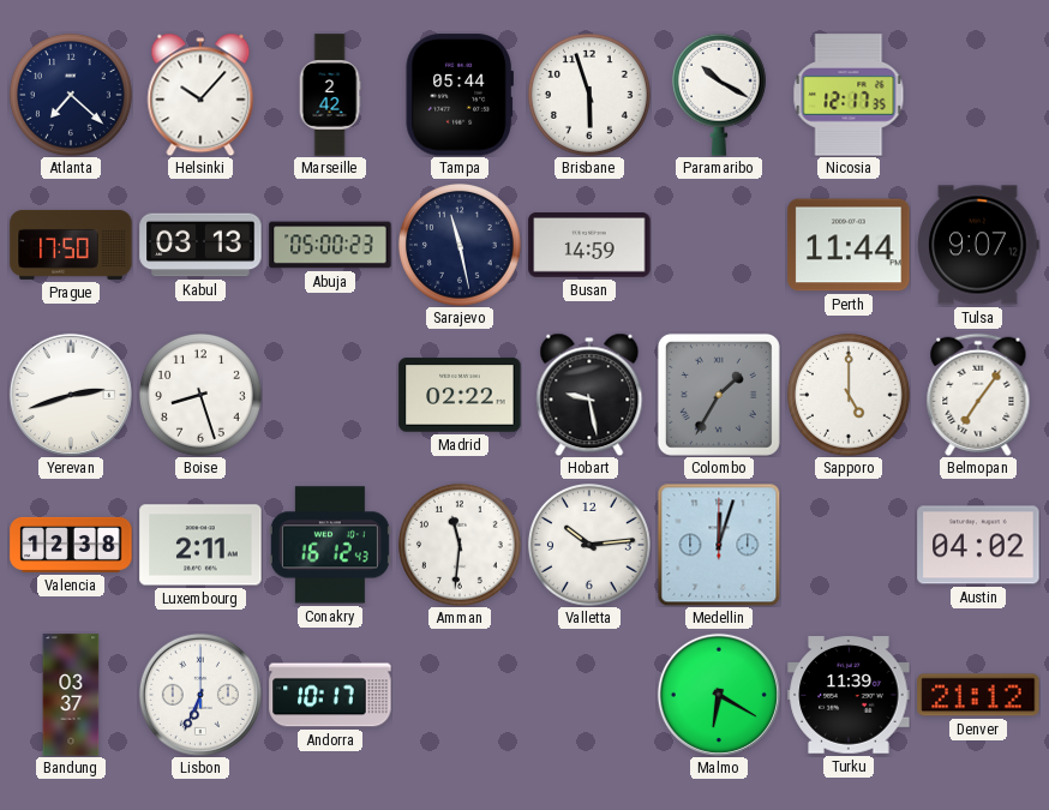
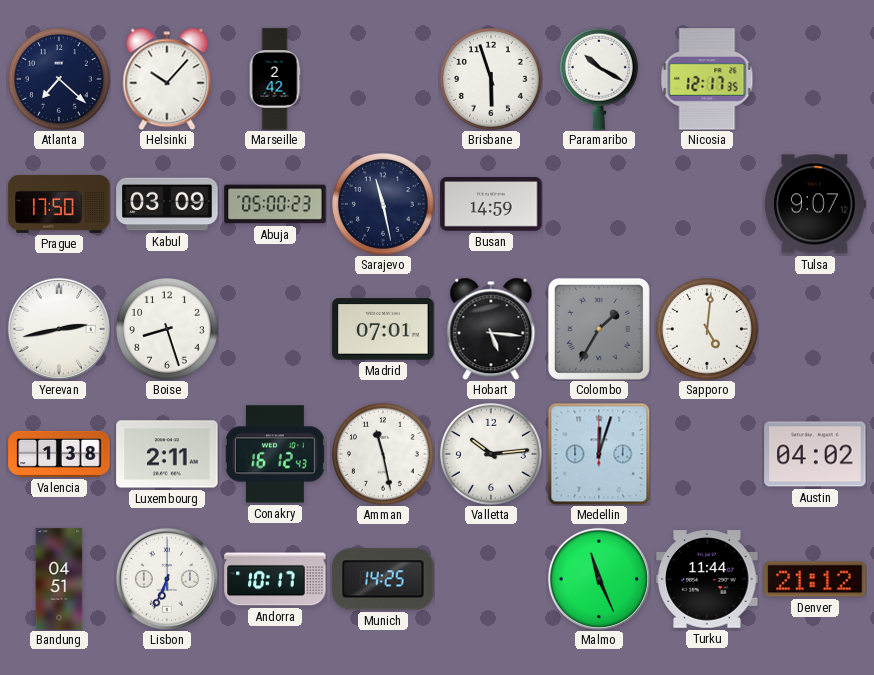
Tampa: 05:44 -> none
Kabul: 03:13 -> 03:09
Perth: 11:44 -> none
Yerevan: 2:42 -> 2:43
Madrid: 02:22 -> 07:01
Hobart: 9:28 -> 5:16
Sapporo: 5:00 -> 5:01
Belmopan: 7:06 -> none
Valencia: 12:38 -> 1:38
Amman: 11:31 -> 11:28
Bandung: 03:37 -> 04:51
Munich: none -> 14:25
Malmo: 6:20 -> 11:26
Turku: 11:39 -> 11:44
